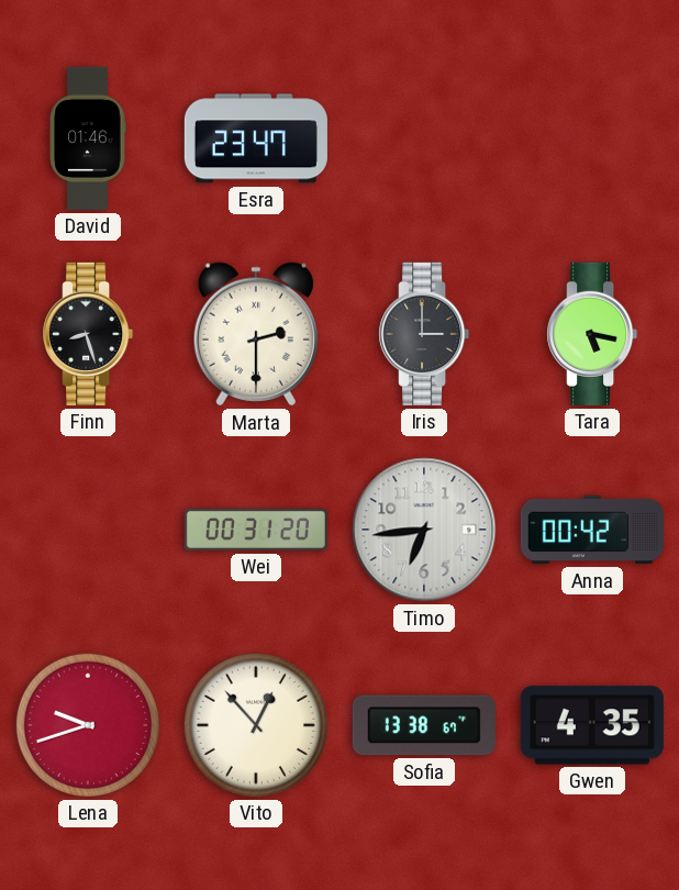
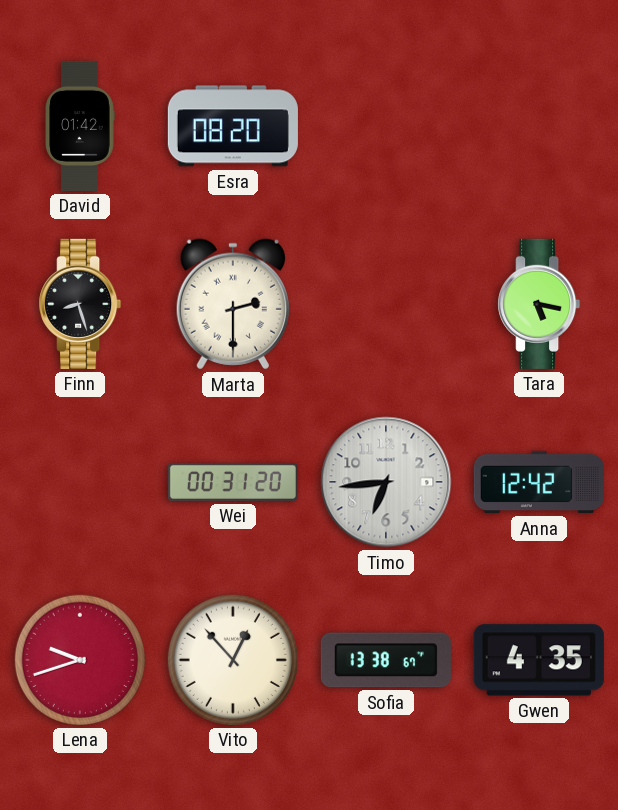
David: 01:46 -> 01:42
Esra: 23:47 -> 08:20
Iris: 3:00 -> none
Anna: 00:42 -> 12:42
